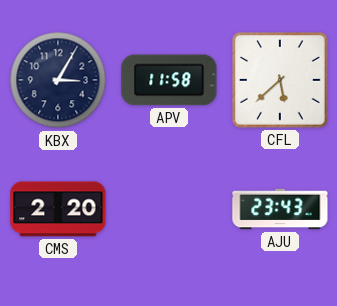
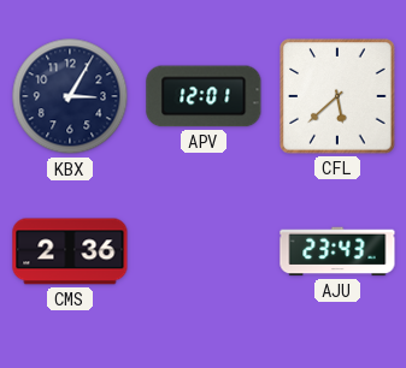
APV: 11:58 -> 12:01
CMS: 2:20 -> 2:36
